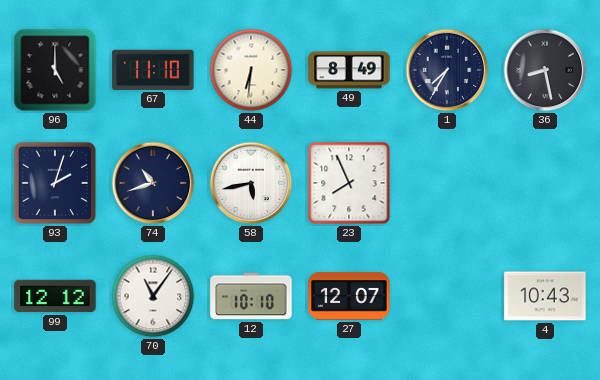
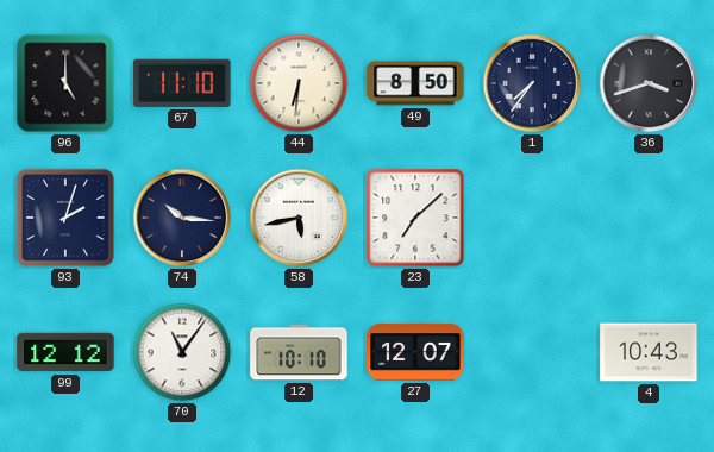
49: 8:49 -> 8:50
1: 7:35 -> 7:36
36: 8:28 -> 3:42
74: 10:42 -> 10:16
23: 7:56 -> 7:08
